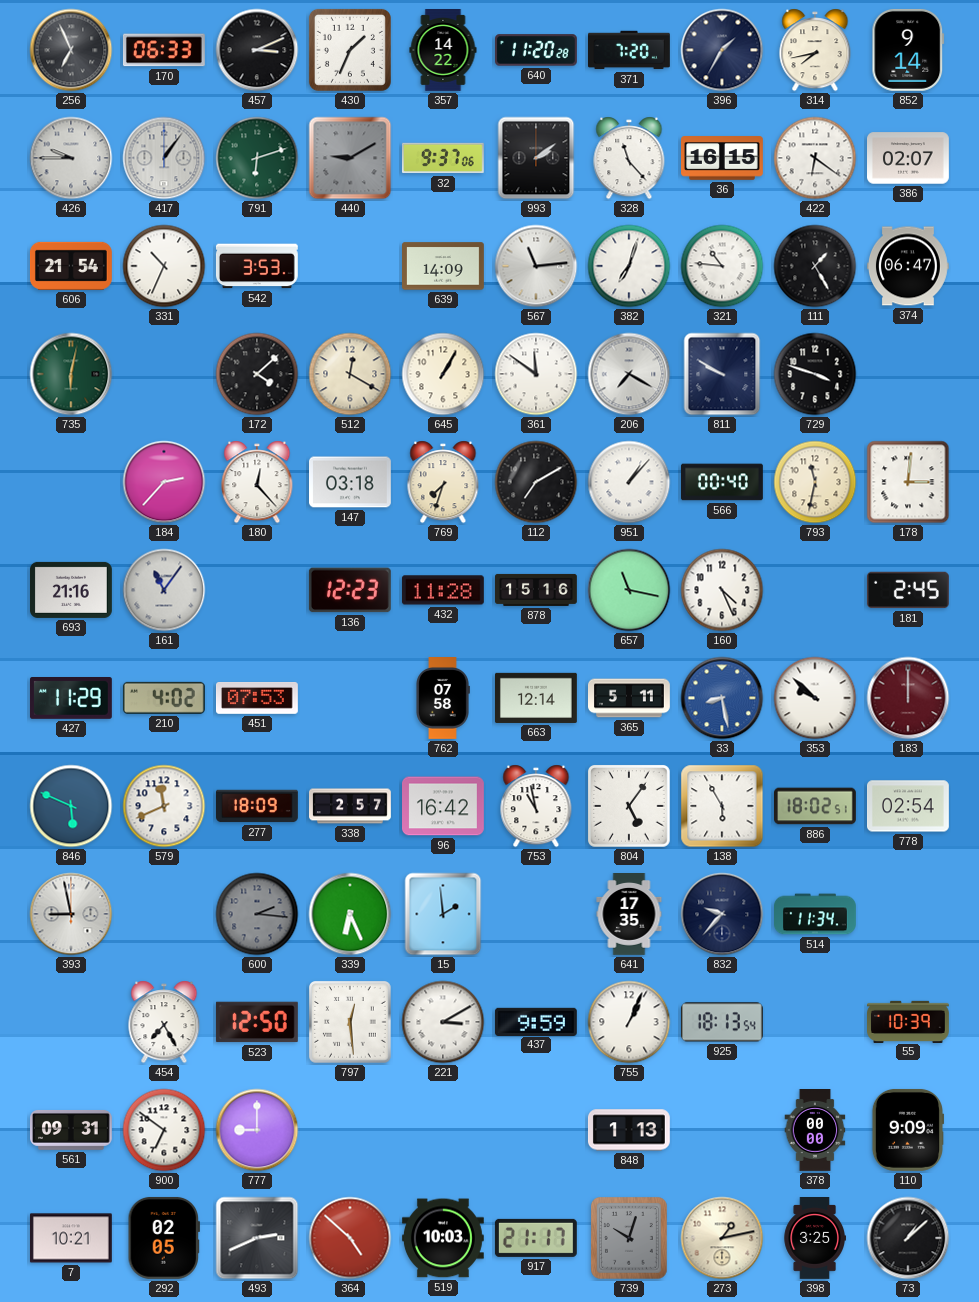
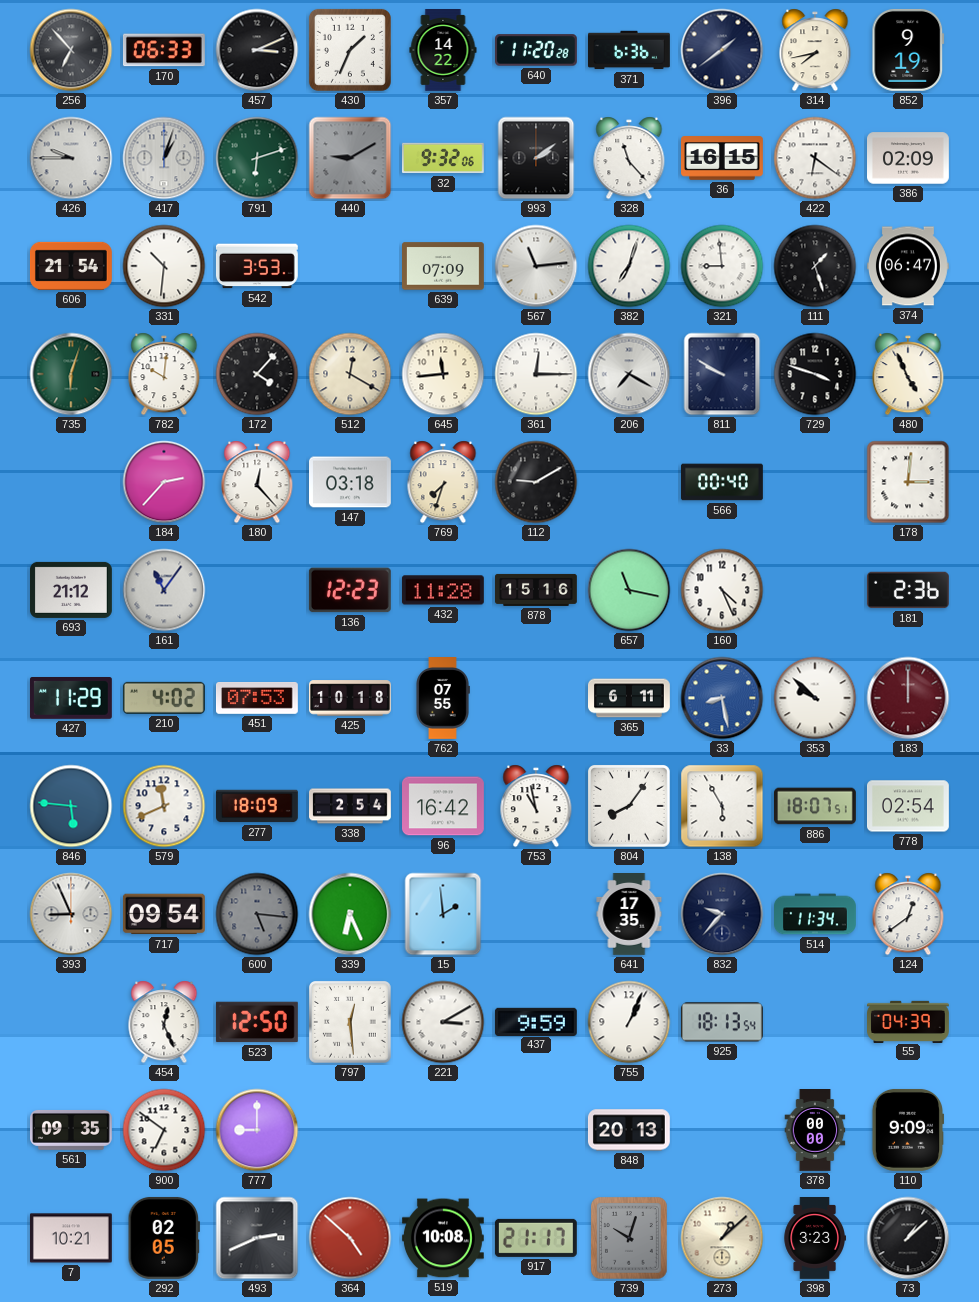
256: 6:56 -> 6:53
371: 7:20 -> 6:36
396: 1:35 -> 1:39
852: 9:14 -> 9:19
417: 1:06 -> 1:03
32: 9:37 -> 9:32
386: 02:07 -> 02:09
331: 10:34 -> 10:31
639: 14:09 -> 07:09
321: 10:46 -> 8:59
111: 1:25 -> 1:27
735: 6:02 -> 6:03
782: none -> 10:01
172: 4:08 -> 4:07
645: 1:05 -> 11:44
361: 11:51 -> 12:15
480: none -> 4:56
112: 7:10 -> 9:10
951: 1:07 -> none
793: 11:32 -> none
693: 21:16 -> 21:12
181: 2:45 -> 2:36
425: none -> 10:18
762: 07:58 -> 07:55
663: 12:14 -> none
365: 5:11 -> 6:11
846: 5:49 -> 5:46
338: 2:57 -> 2:54
804: 5:06 -> 8:06
886: 18:02 -> 18:07
393: 8:58 -> 8:56
717: none -> 09:54
600: 2:16 -> 5:16
124: none -> 12:39
454: 7:25 -> 12:26
55: 10:39 -> 04:39
561: 09:31 -> 09:35
848: 1:13 -> 20:13
519: 10:03 -> 10:08
273: 1:13 -> 1:08
398: 3:25 -> 3:23
